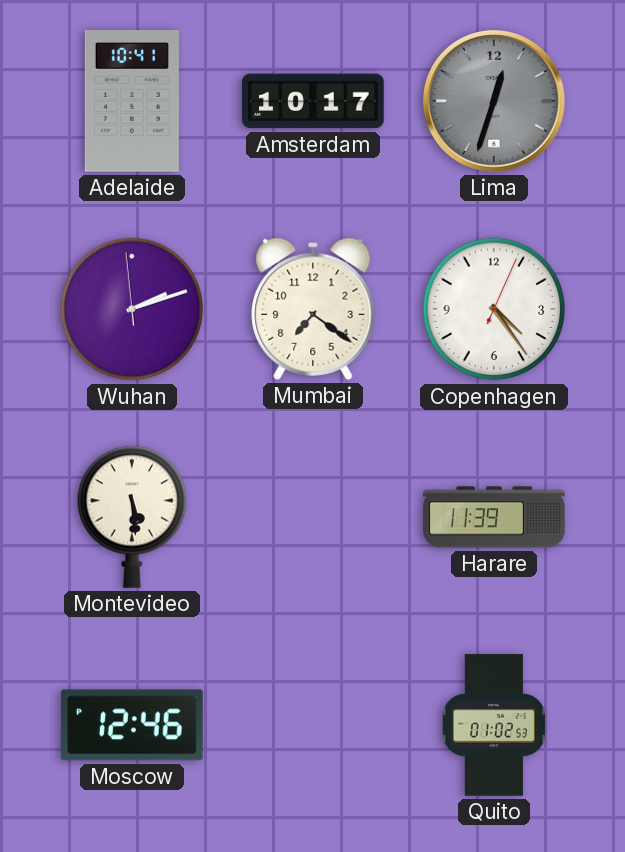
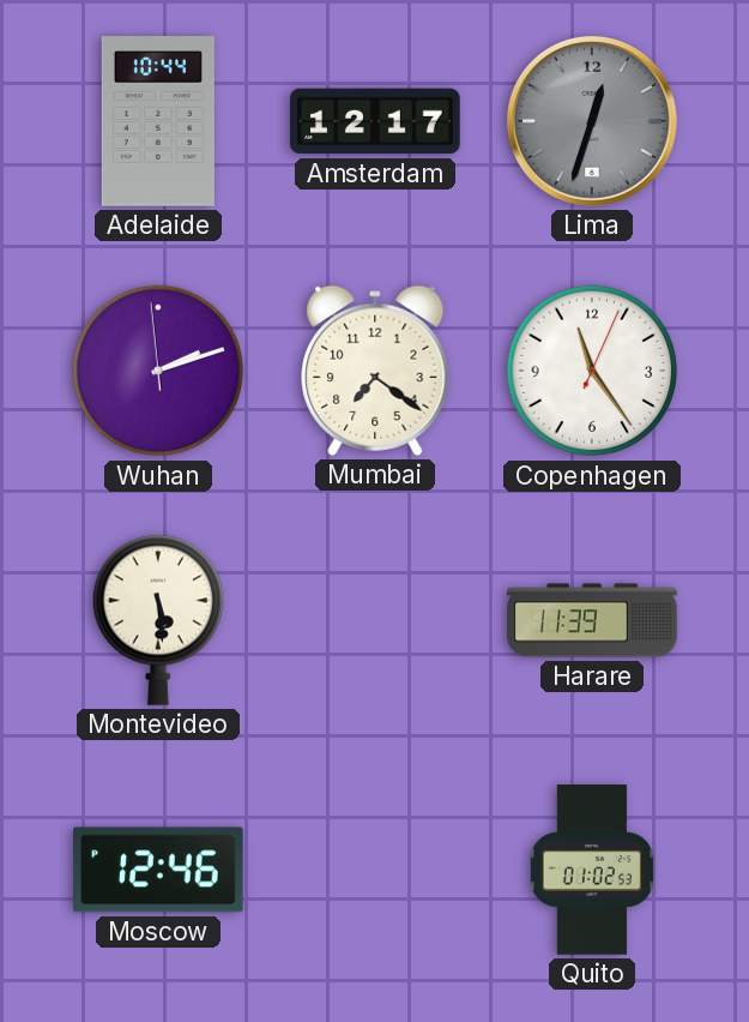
Adelaide: 10:41 -> 10:44
Amsterdam: 10:17 -> 12:17
Copenhagen: 4:24 -> 11:24
